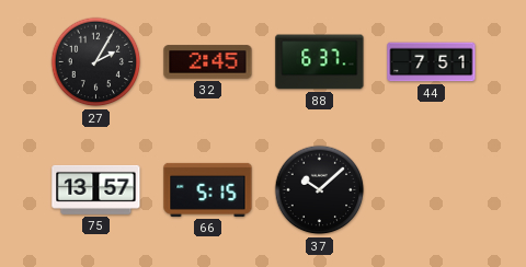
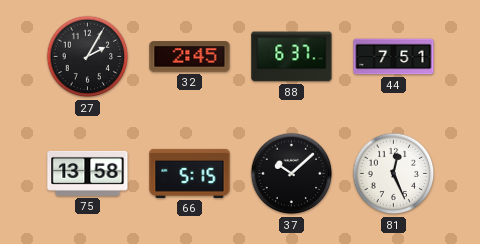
75: 13:57 -> 13:58
81: none -> 12:26
